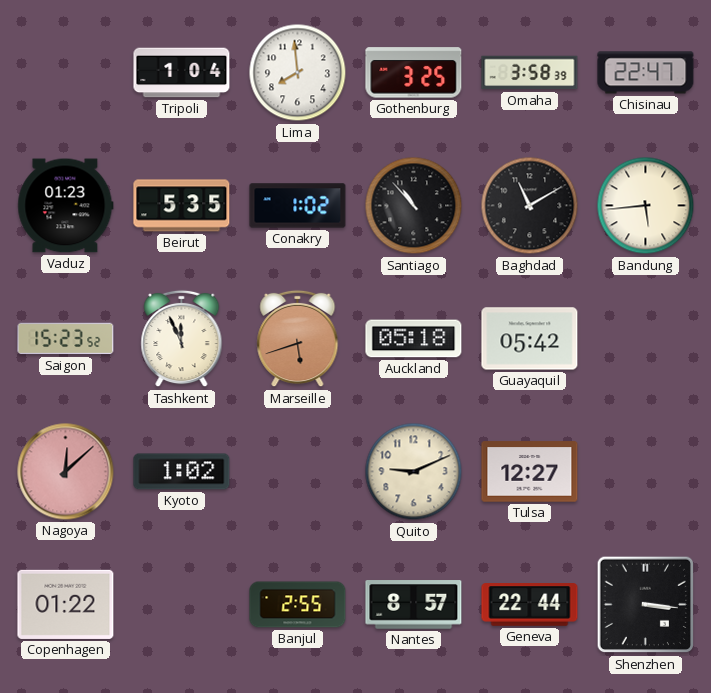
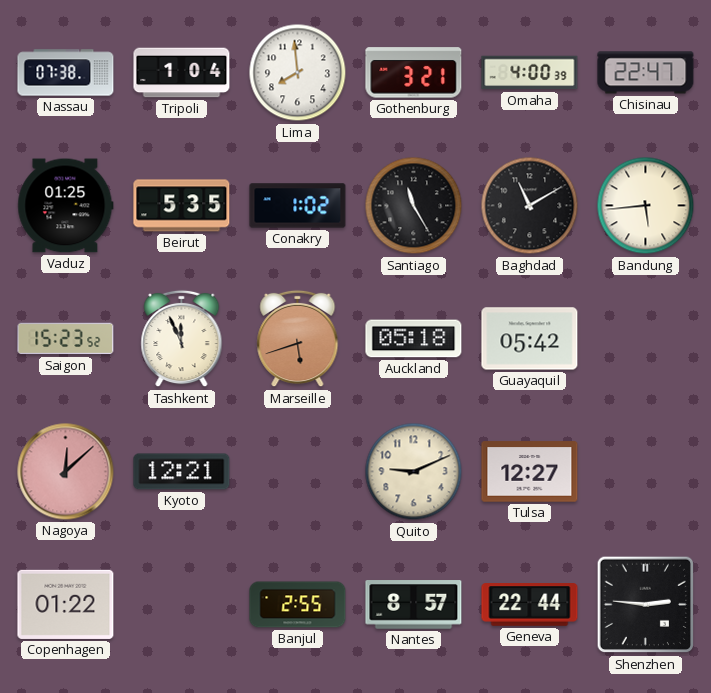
Nassau: none -> 07:38
Gothenburg: 3:25 -> 3:21
Omaha: 3:58 -> 4:00
Vaduz: 01:23 -> 01:25
Santiago: 10:53 -> 11:25
Kyoto: 1:02 -> 12:21
Shenzhen: 3:16 -> 2:46
